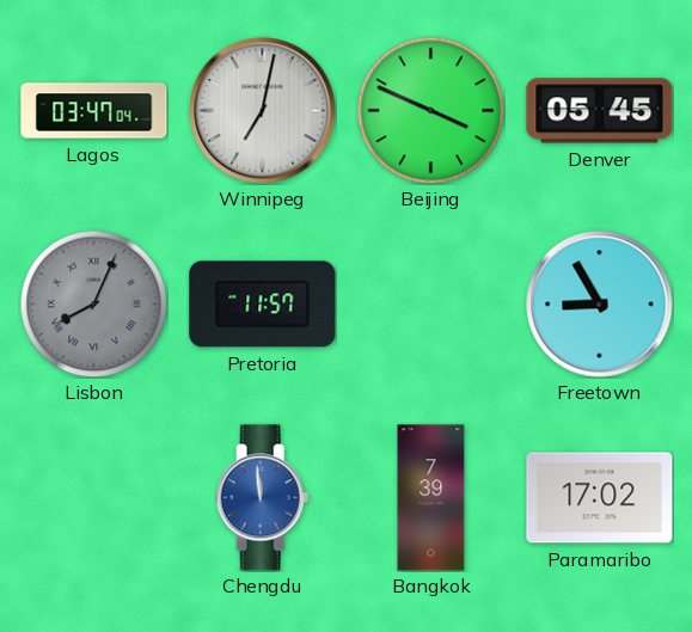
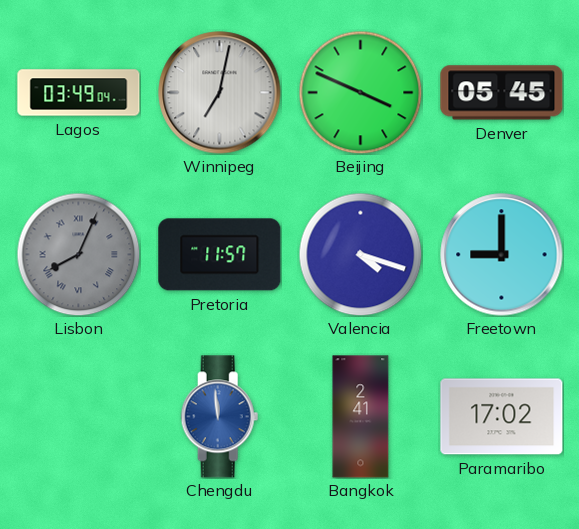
Lagos: 03:47 -> 03:49
Valencia: none -> 4:18
Freetown: 8:55 -> 9:00
Bangkok: 7:39 -> 2:41
